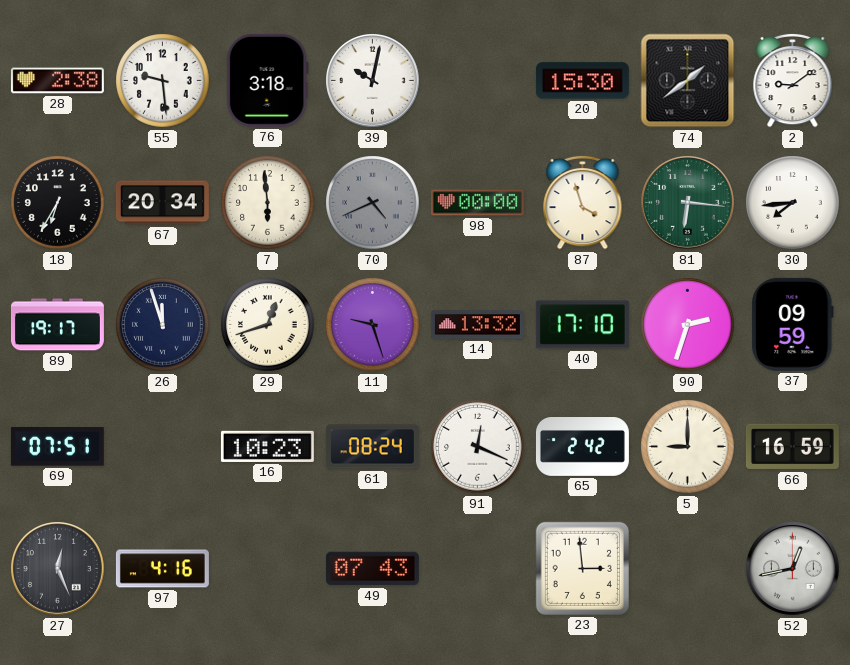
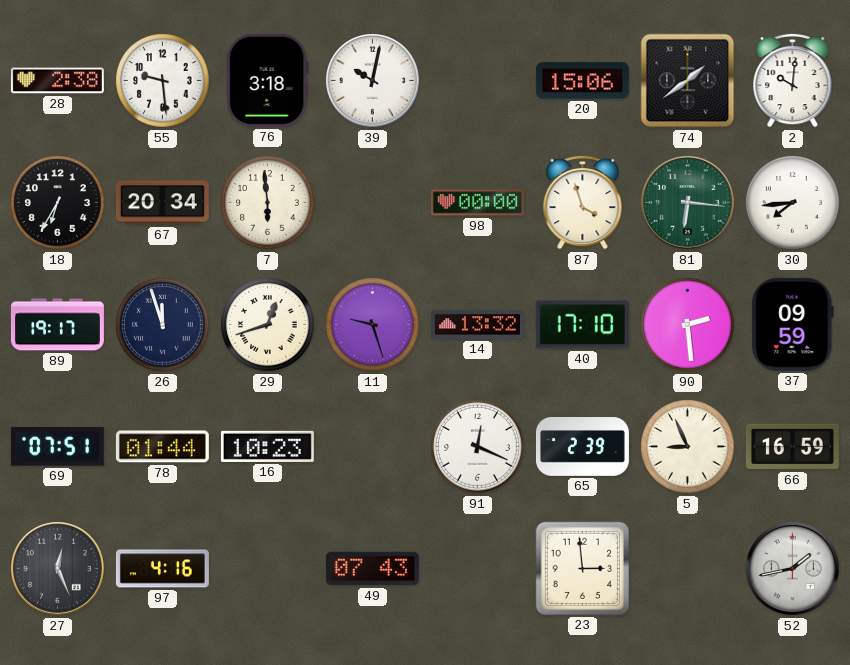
20: 15:30 -> 15:06
2: 9:09 -> 10:01
70: 4:41 -> none
90: 2:33 -> 2:29
78: none -> 01:44
61: 08:24 -> none
65: 2:42 -> 2:39
5: 9:00 -> 8:56
52: 12:43 -> 1:43
